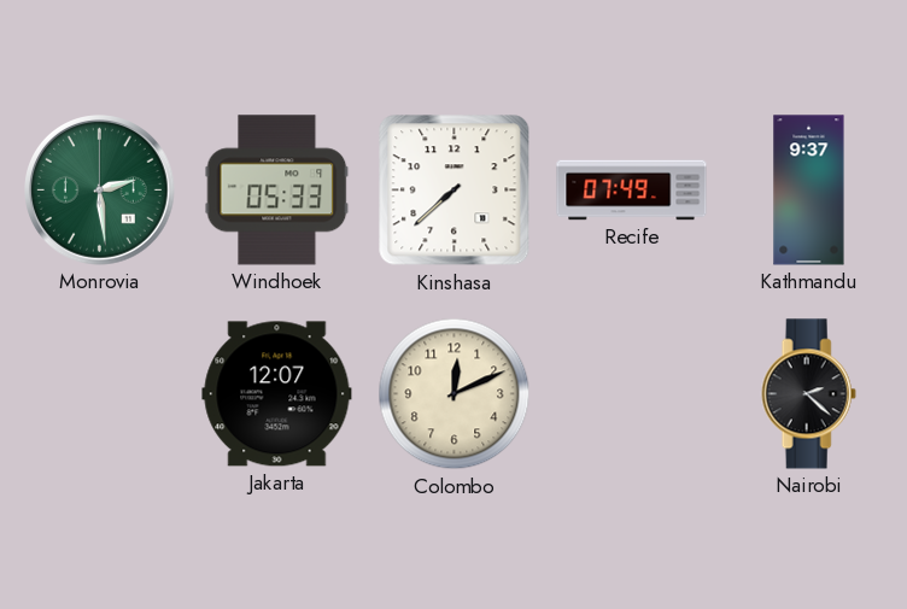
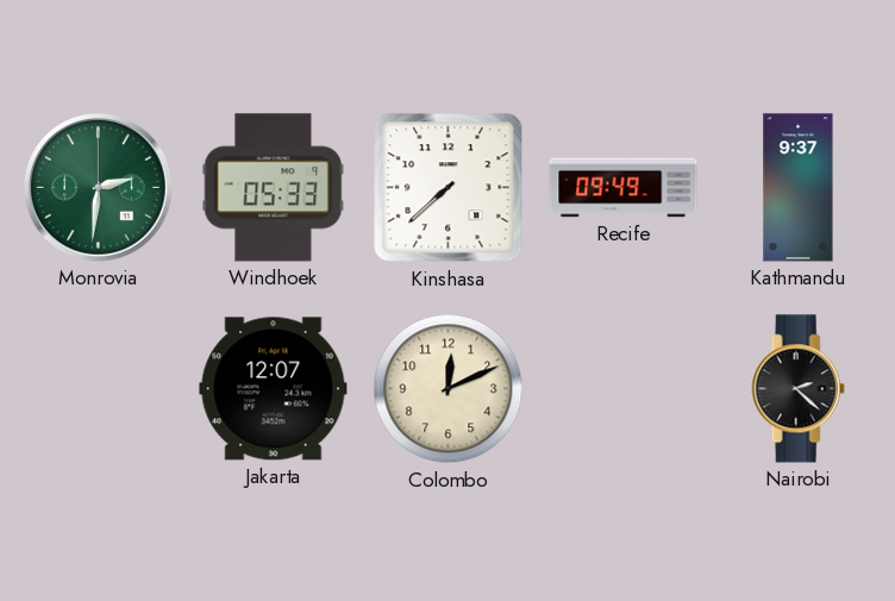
Monrovia: 2:29 -> 2:31
Recife: 07:49 -> 09:49
